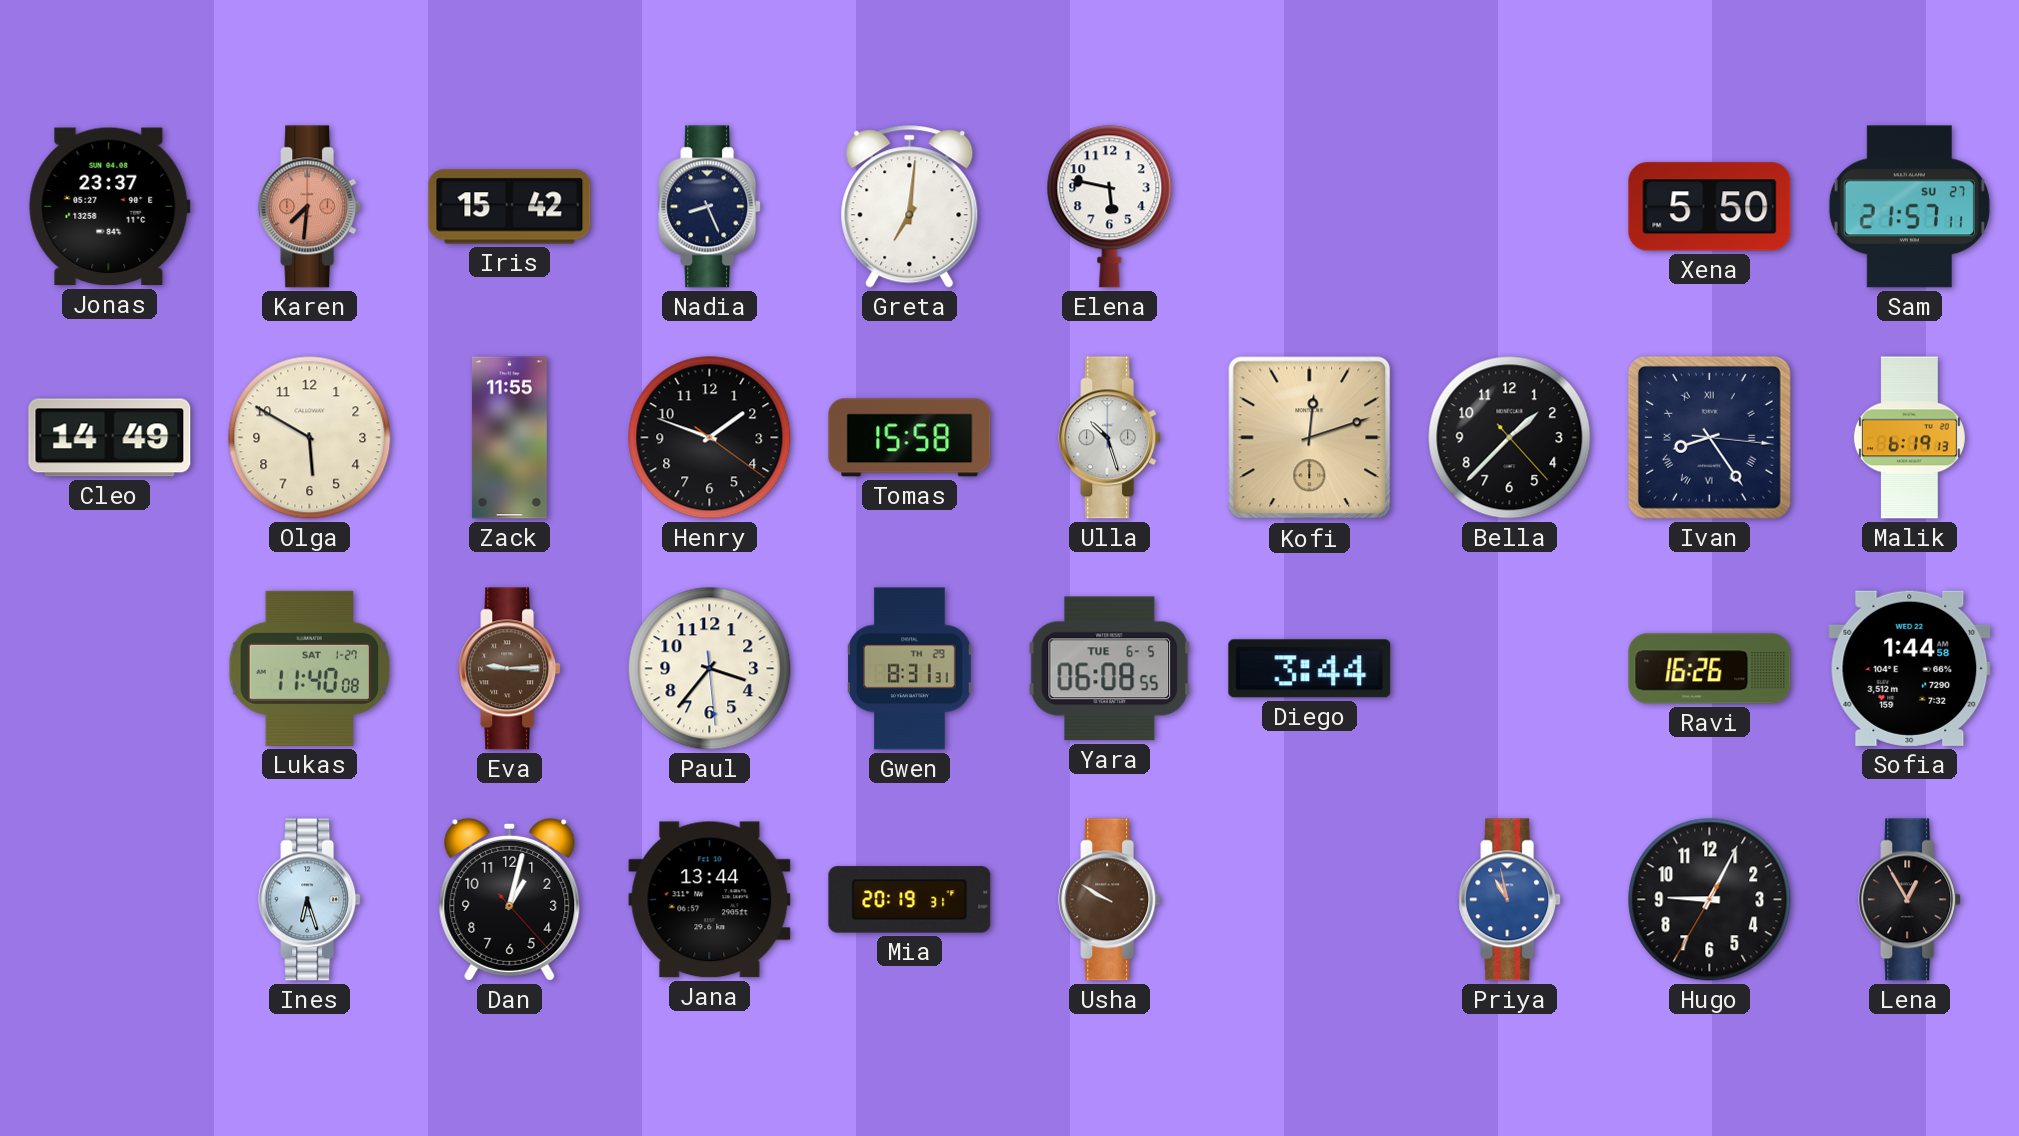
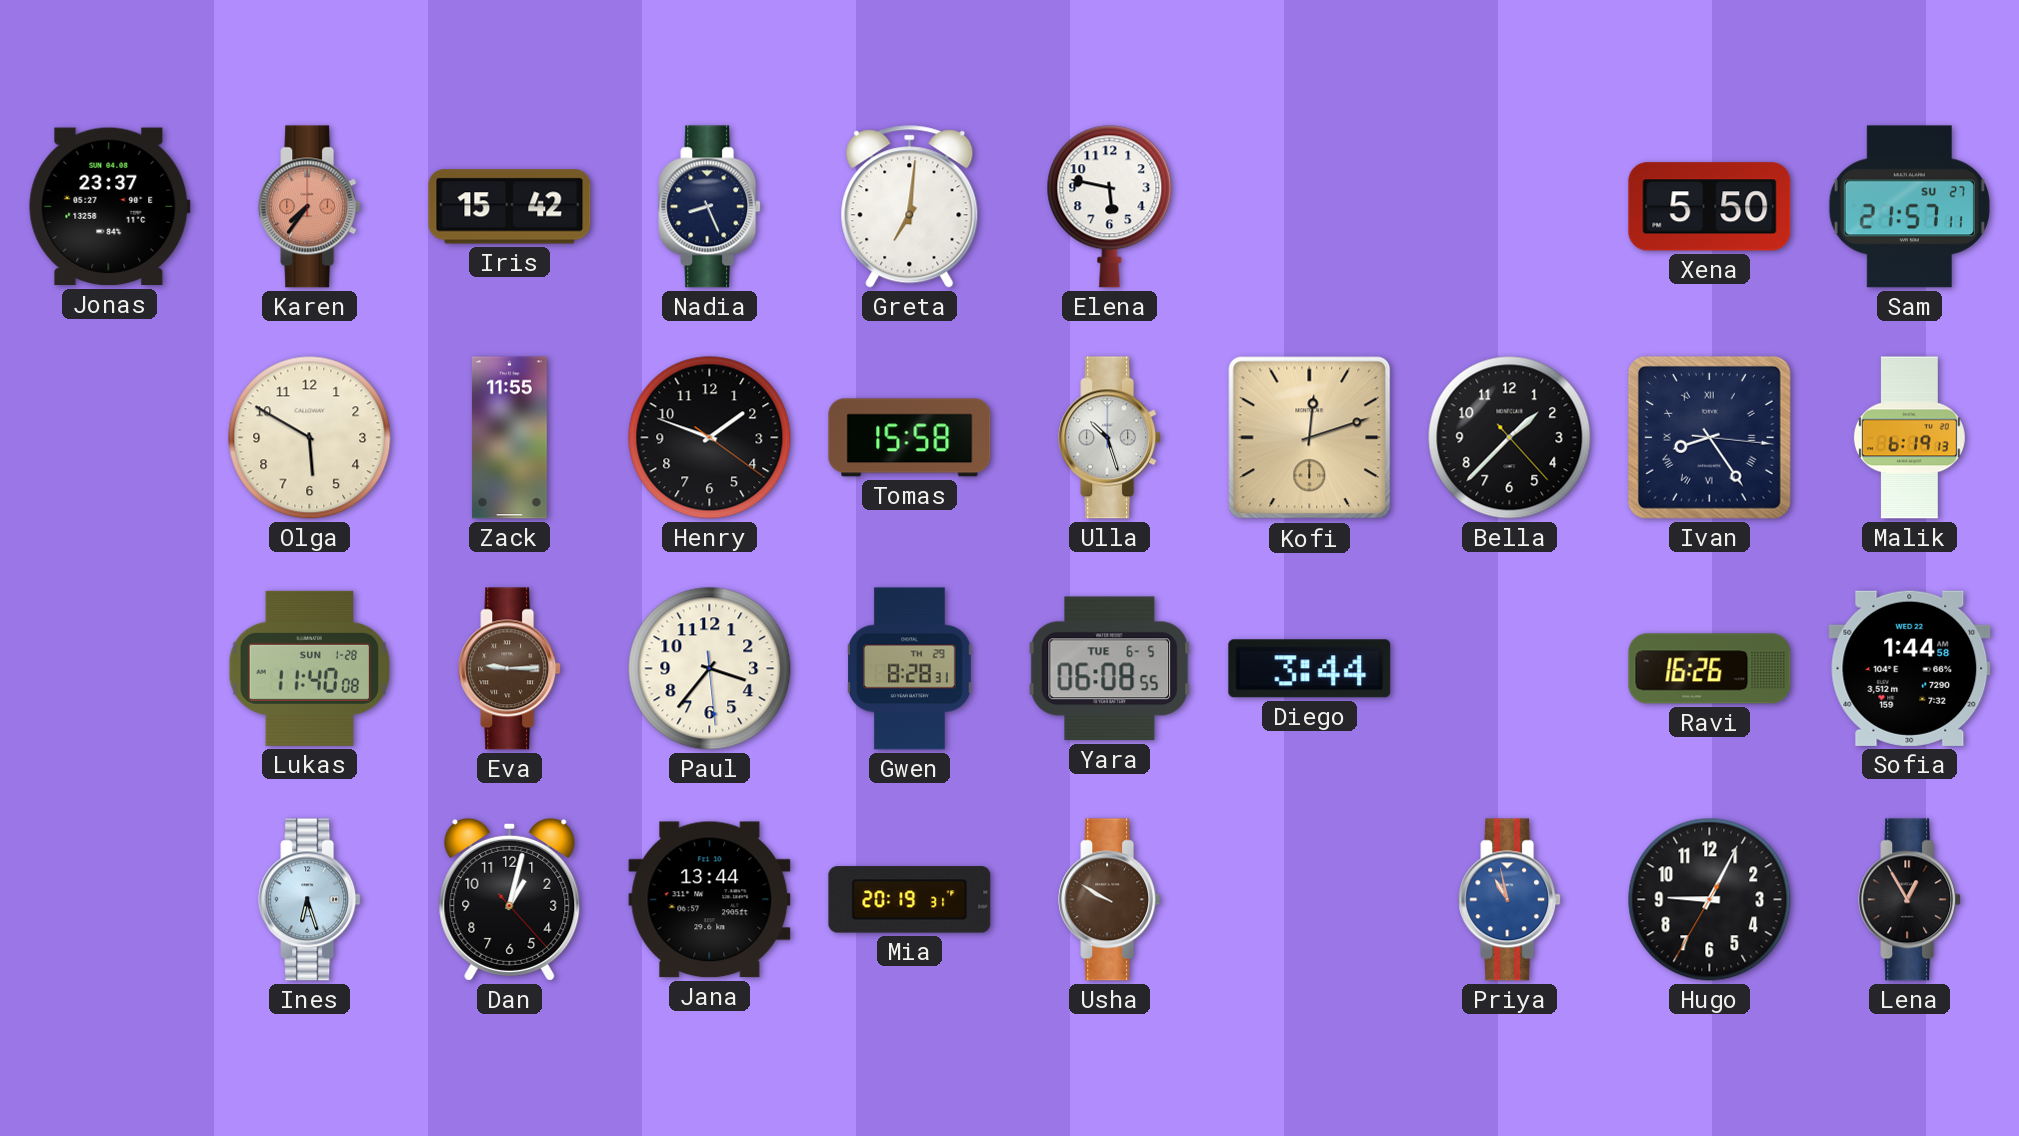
Karen: 7:31 -> 7:36
Cleo: 14:49 -> none
Lukas date: SAT 1-27 -> SUN 1-28
Gwen: 8:31 -> 8:28
